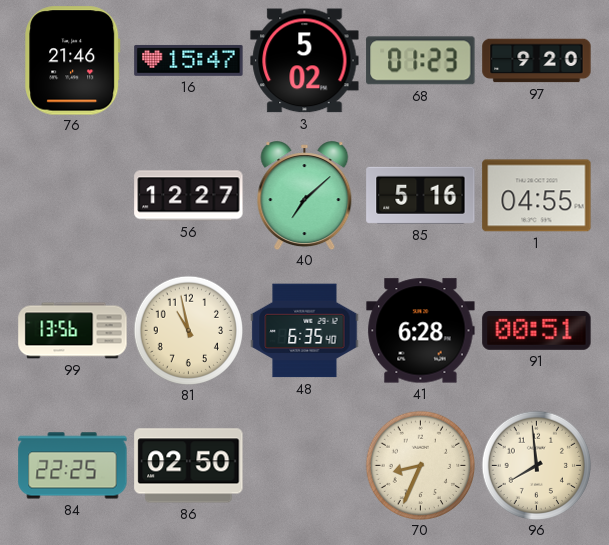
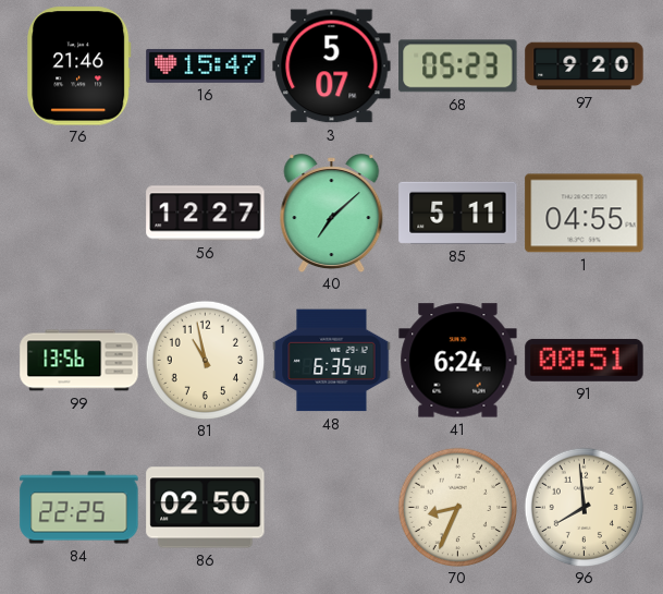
3: 5:02 -> 5:07
68: 01:23 -> 05:23
85: 5:16 -> 5:11
41: 6:28 -> 6:24
